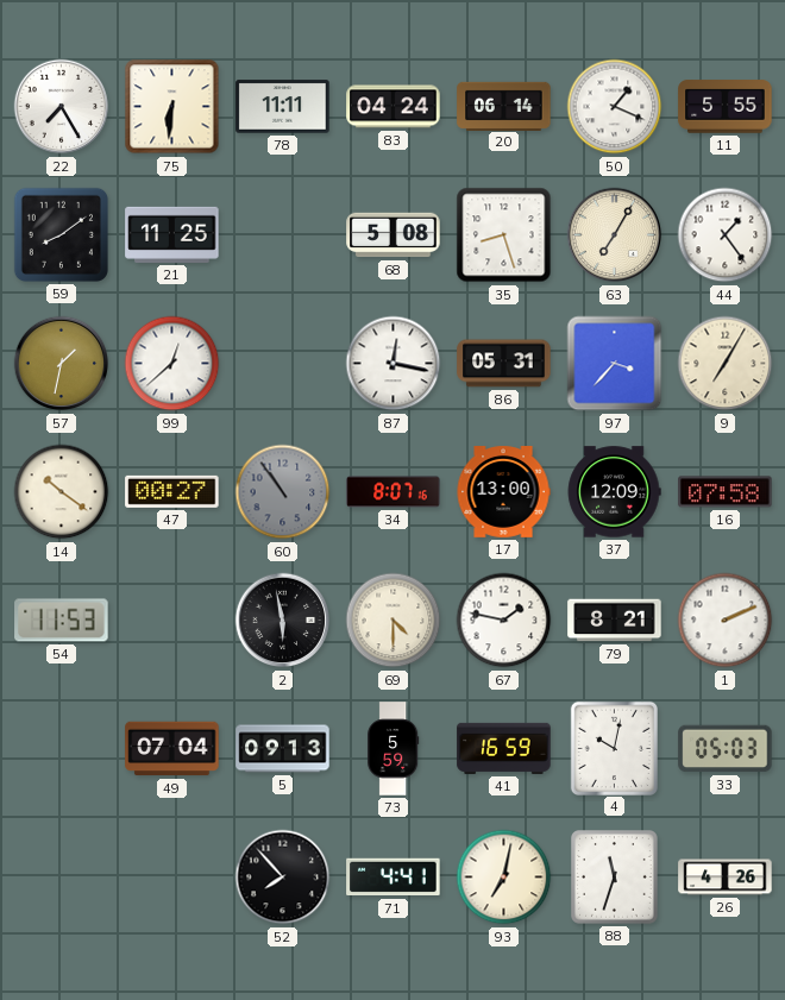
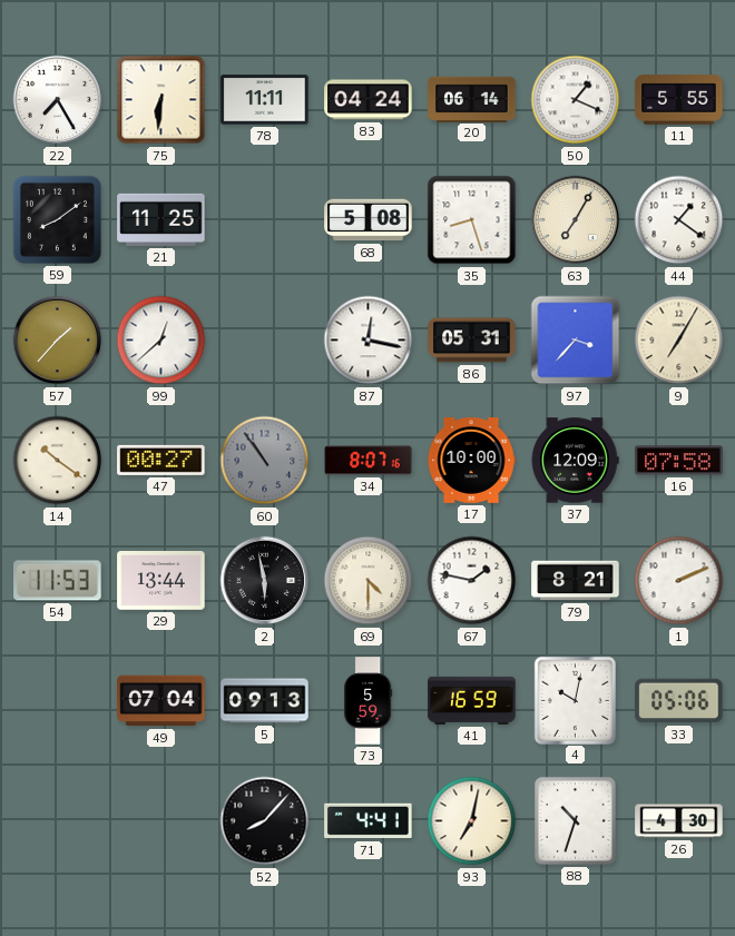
44: 1:24 -> 1:21
57: 1:32 -> 1:37
17: 13:00 -> 10:00
29: none -> 13:44
33: 05:03 -> 05:06
52: 7:53 -> 8:07
88: 11:33 -> 10:33
26: 4:26 -> 4:30
